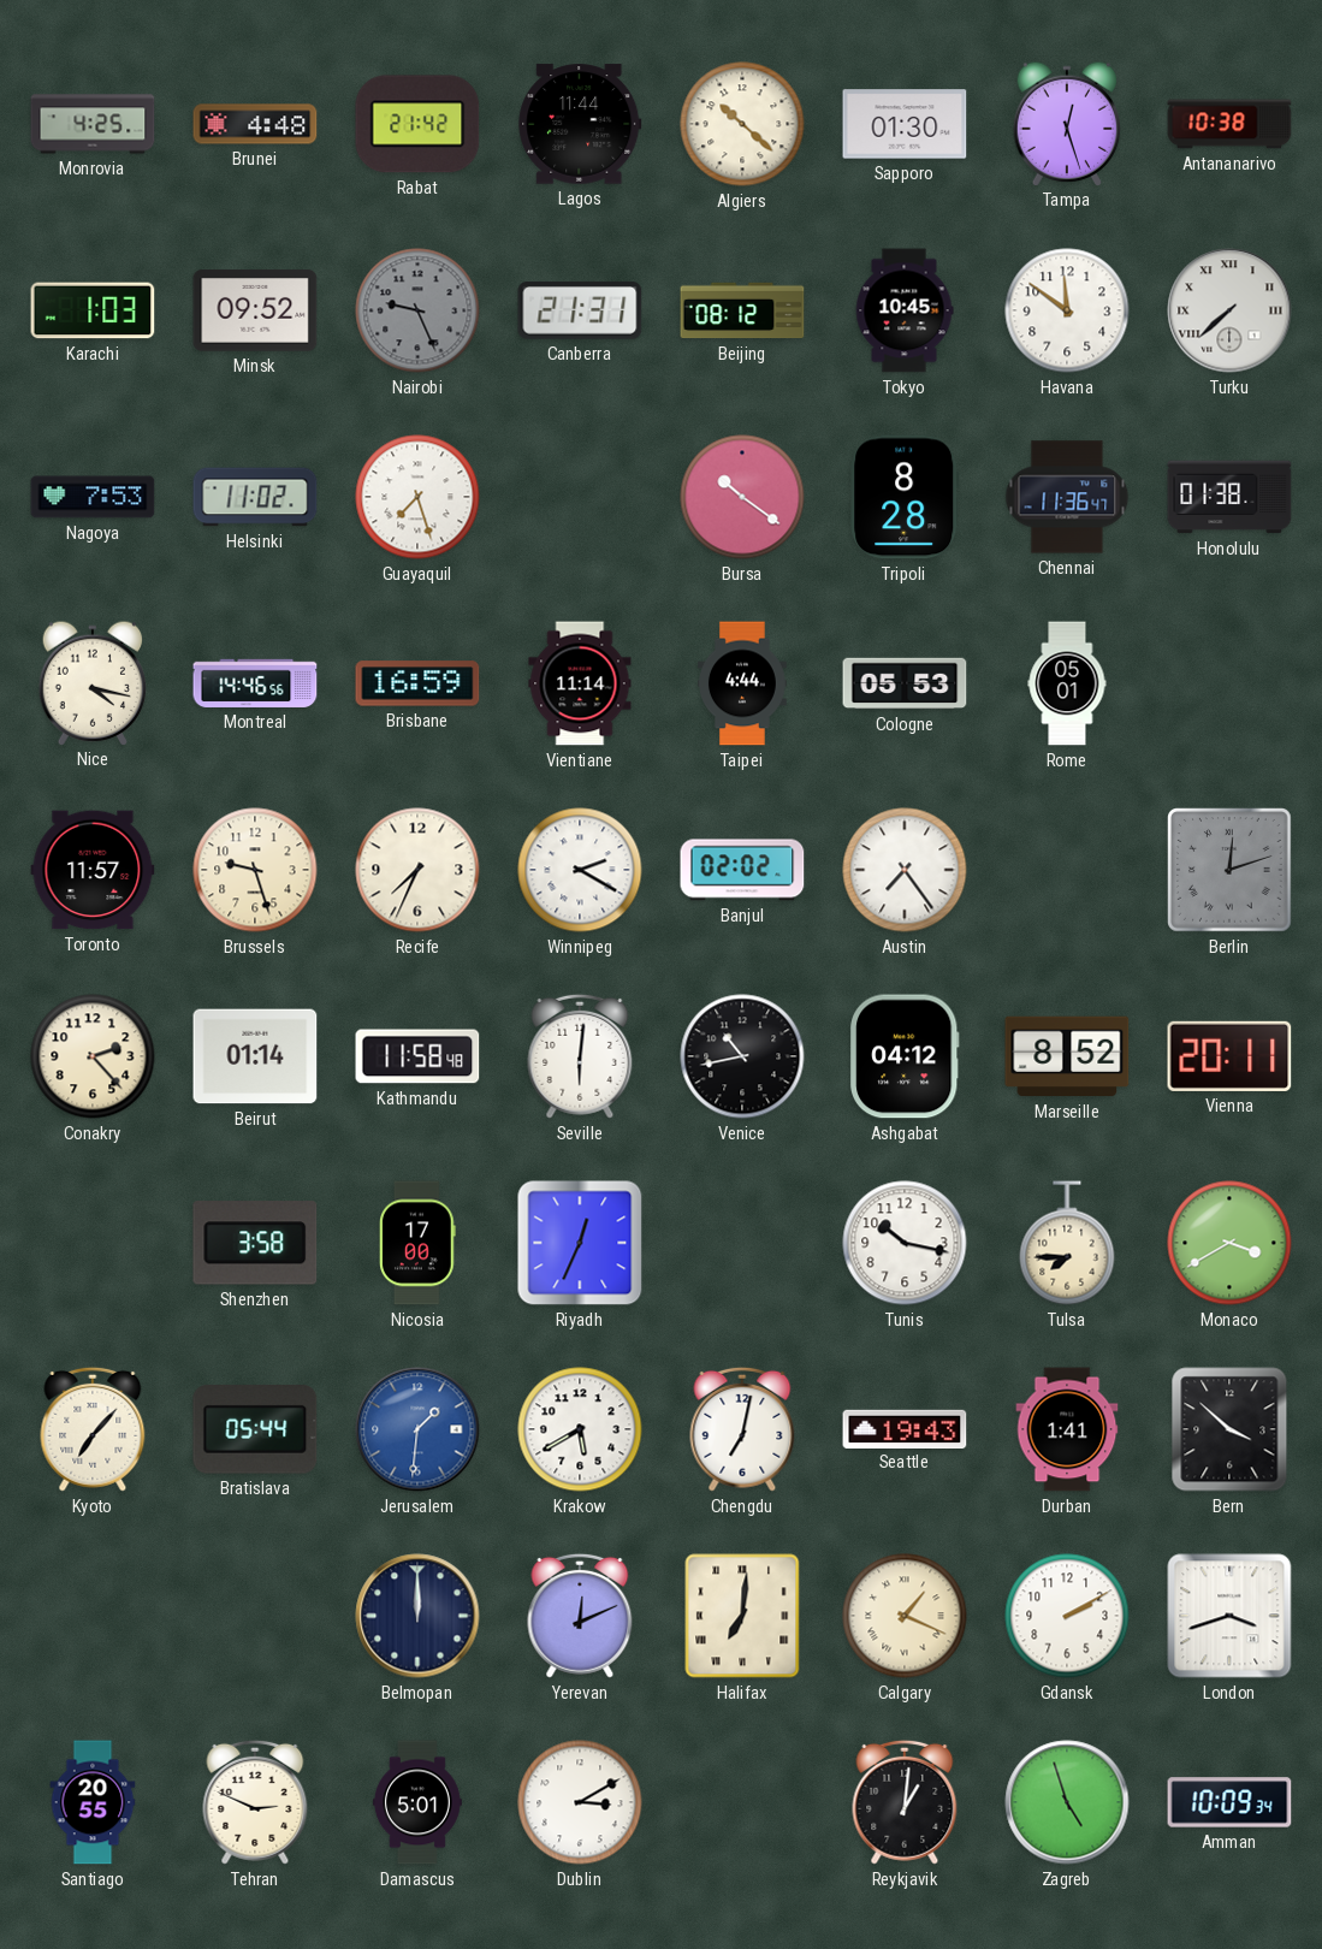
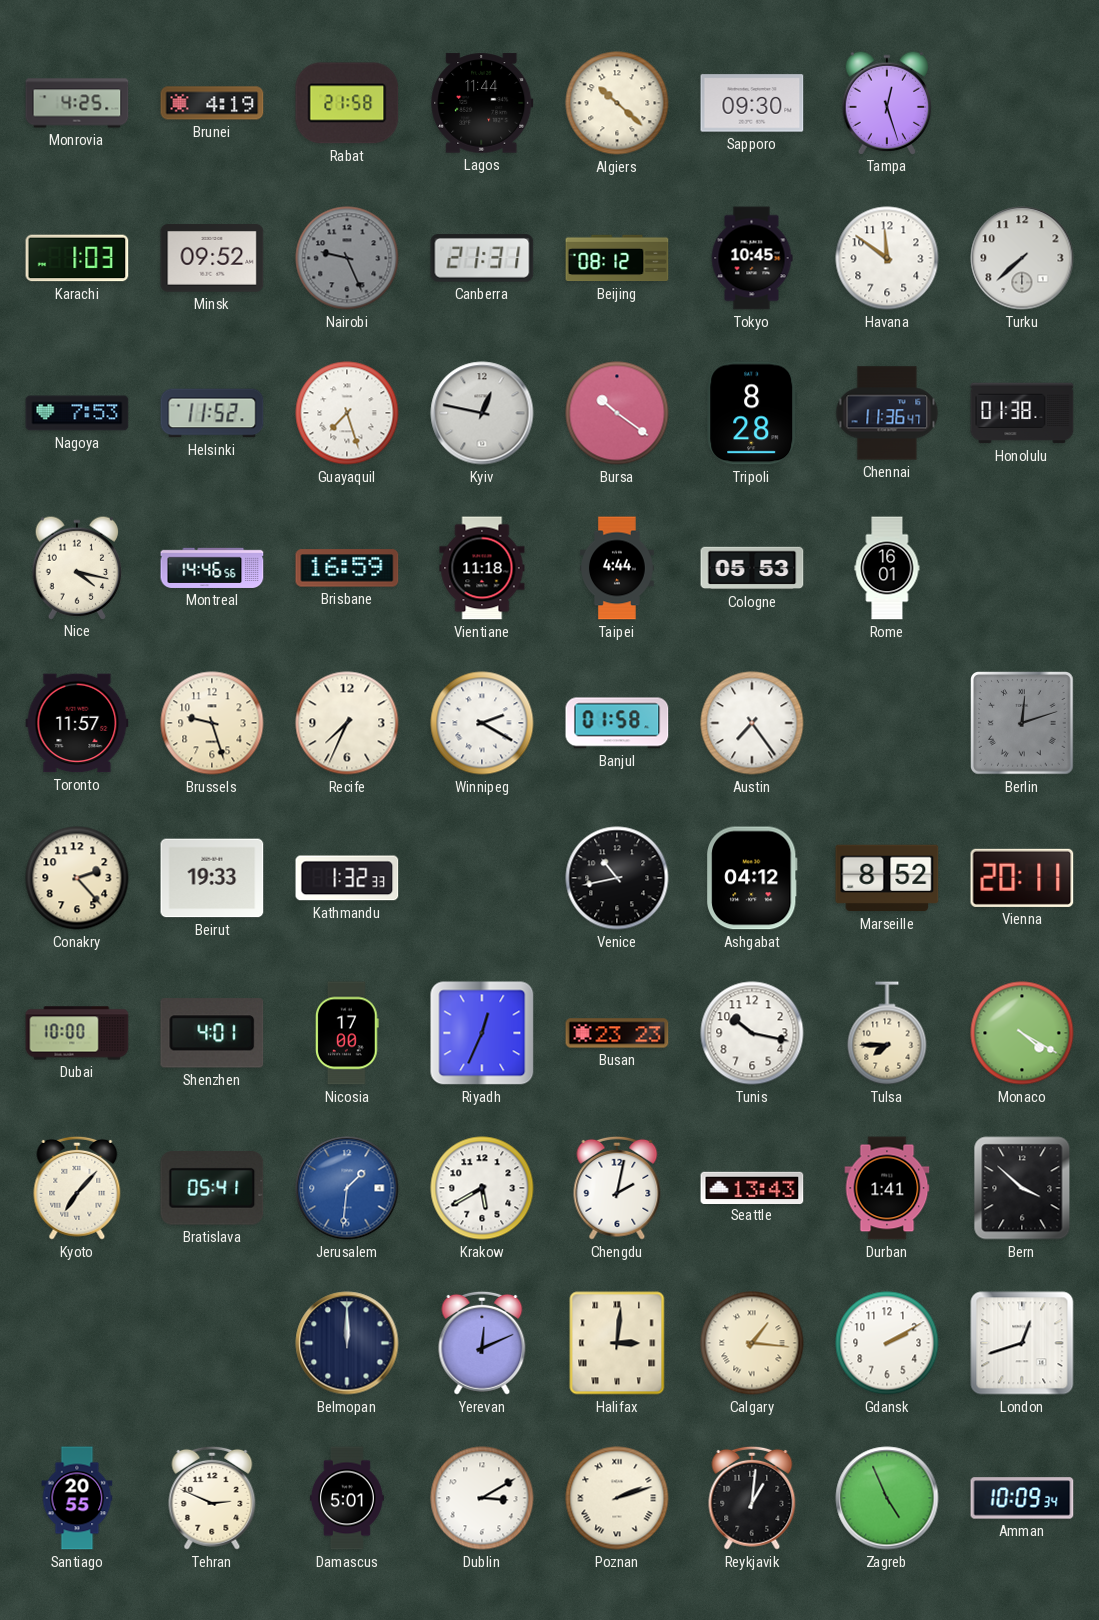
Brunei: 4:48 -> 4:19
Rabat: 21:42 -> 21:58
Sapporo: 01:30 -> 09:30
Antananarivo: 10:38 -> none
Turku numerals: Roman -> Arabic
Helsinki: 11:02 -> 11:52
Kyiv: none -> 12:47
Vientiane: 11:14 -> 11:18
Rome: 05:01 -> 16:01
Banjul: 02:02 -> 01:58
Beirut: 01:14 -> 19:33
Kathmandu: 11:58 -> 1:32
Seville: 6:01 -> none
Dubai: none -> 10:00
Shenzhen: 3:58 -> 4:01
Busan: none -> 23:23
Monaco: 3:40 -> 4:20
Bratislava: 05:44 -> 05:41
Chengdu: 7:02 -> 2:02
Seattle: 19:43 -> 13:43
Halifax: 7:01 -> 3:01
Calgary: 1:19 -> 1:16
London: 3:42 -> 12:42
Poznan: none -> 2:12
Zagreb: 4:57 -> 4:56
